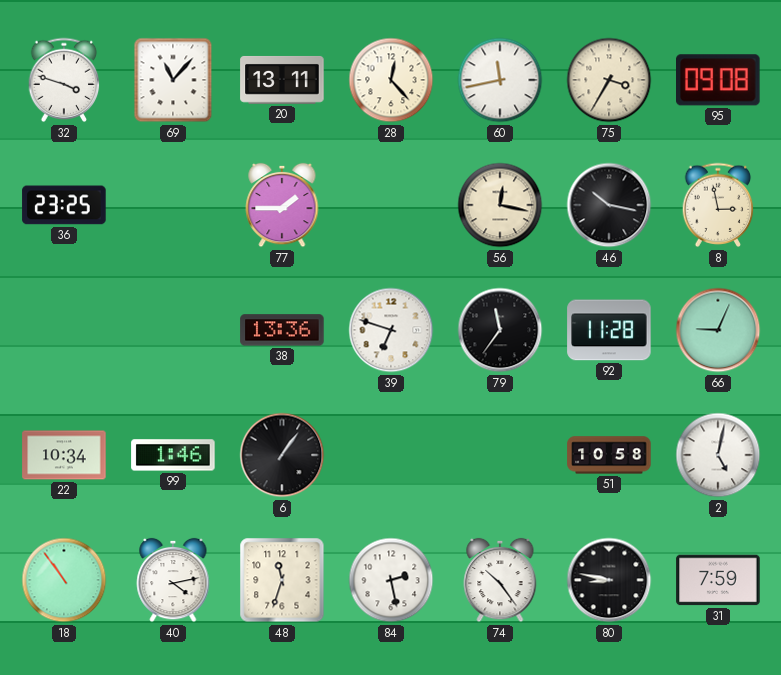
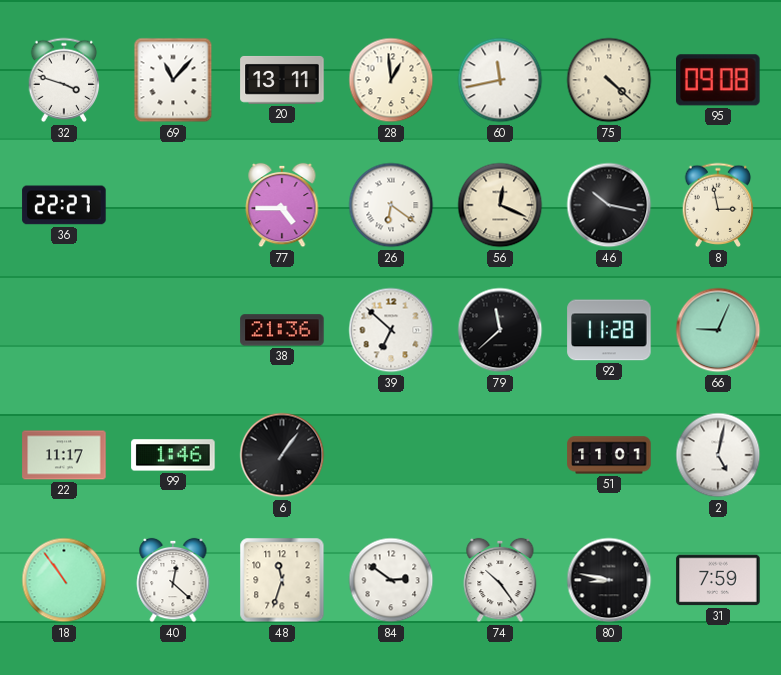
28: 12:23 -> 12:59
75: 3:35 -> 4:22
36: 23:25 -> 22:27
77: 1:45 -> 4:45
26: none -> 6:21
56: 12:17 -> 12:19
38: 13:36 -> 21:36
39: 6:48 -> 6:52
79: 11:36 -> 11:38
22: 10:34 -> 11:17
51: 10:58 -> 11:01
40: 4:13 -> 12:22
84: 2:28 -> 2:51
